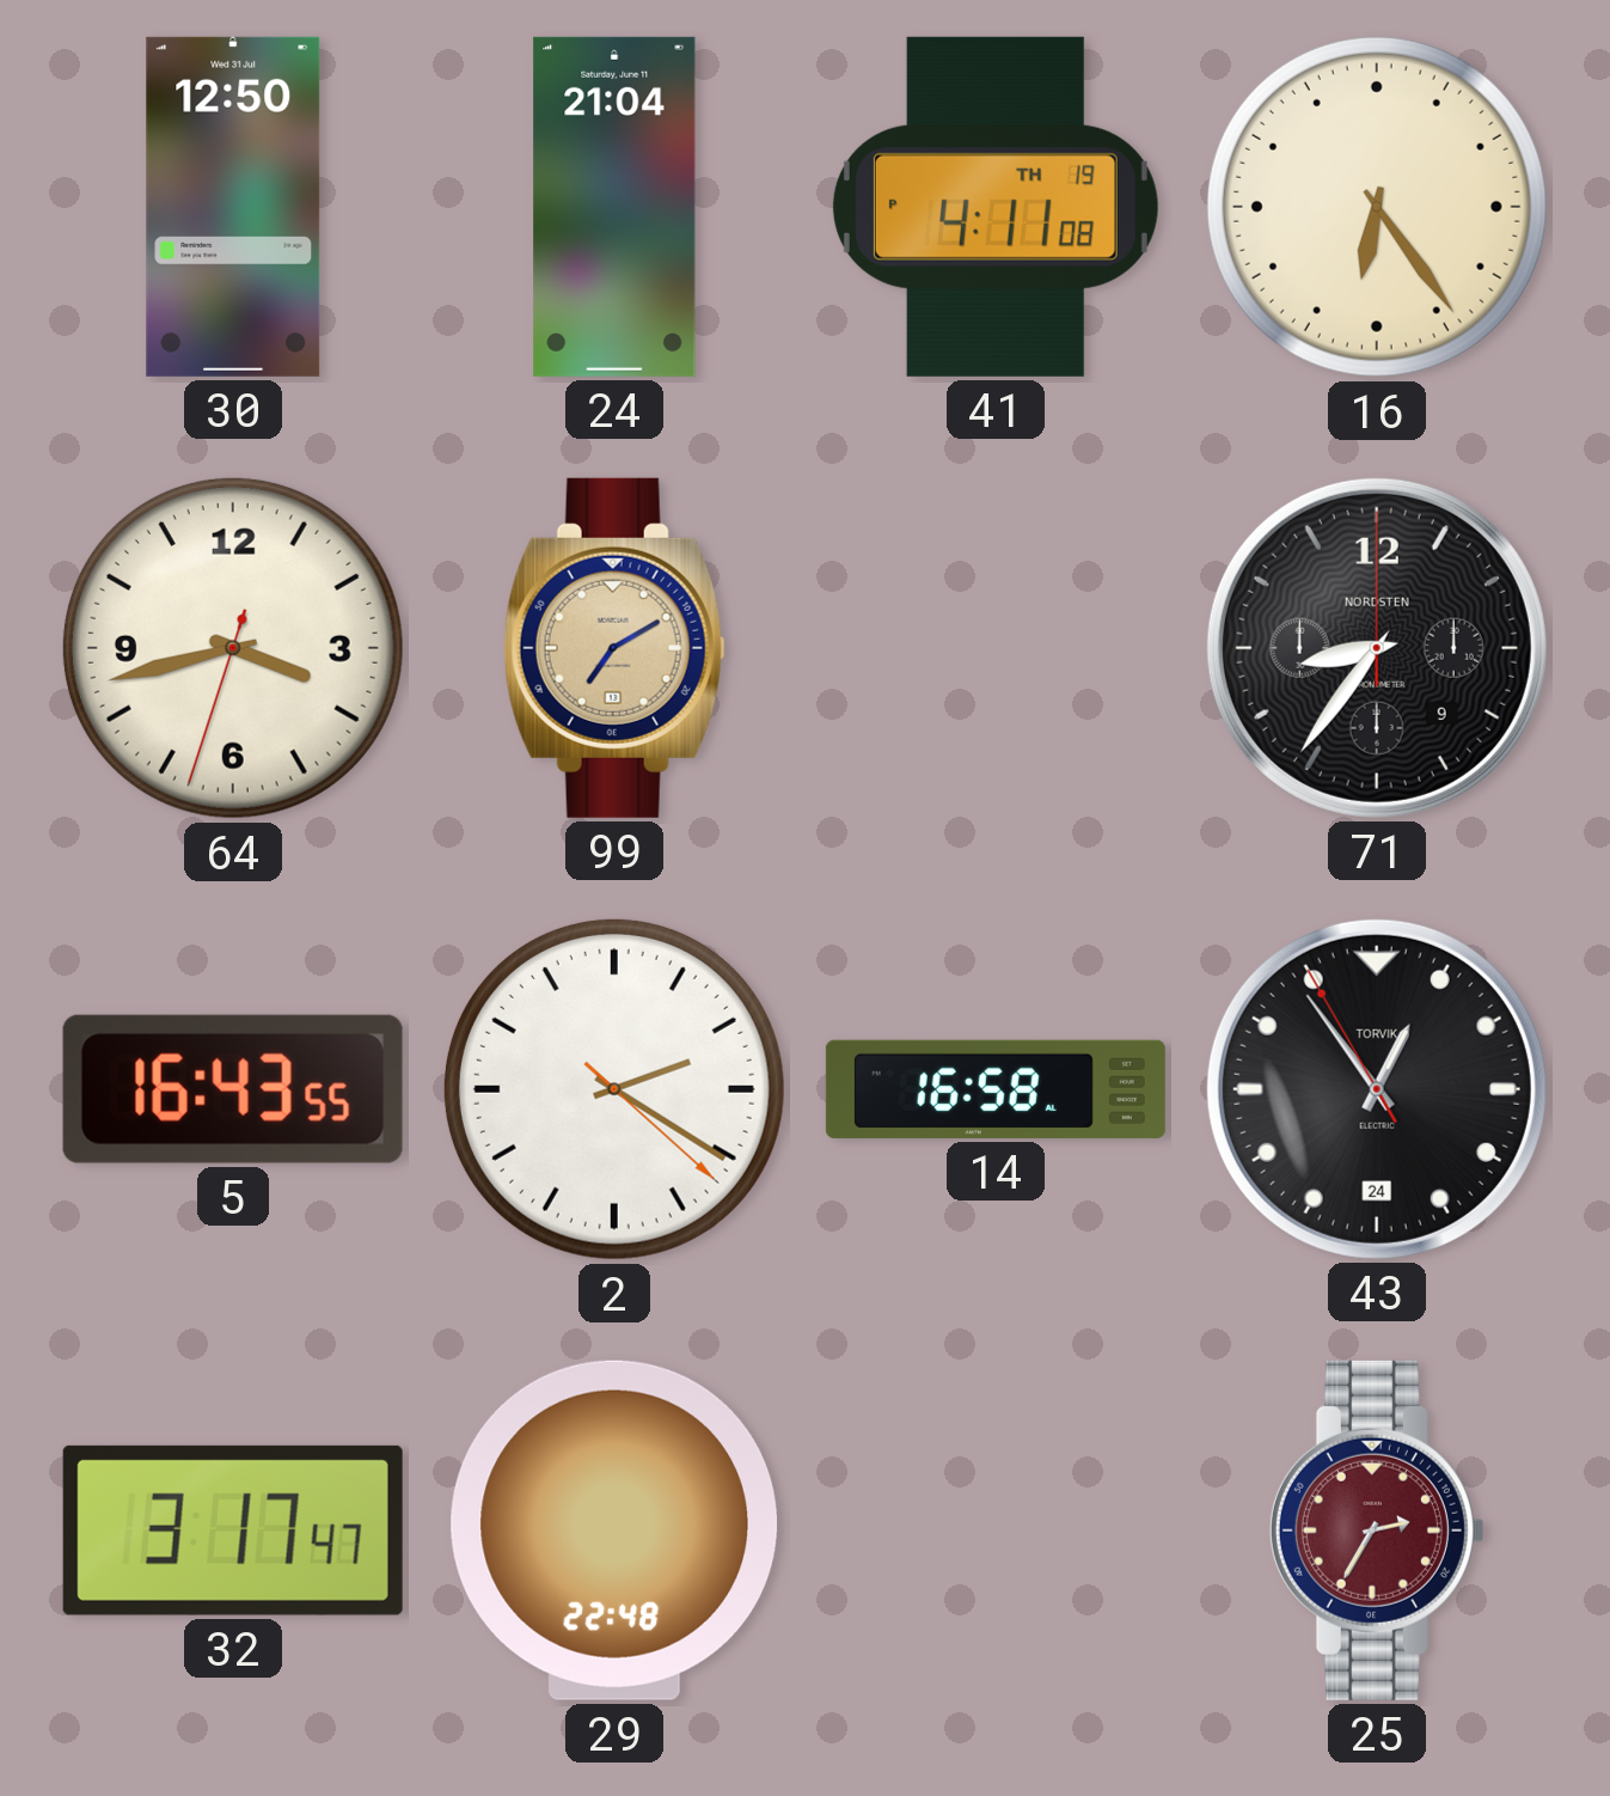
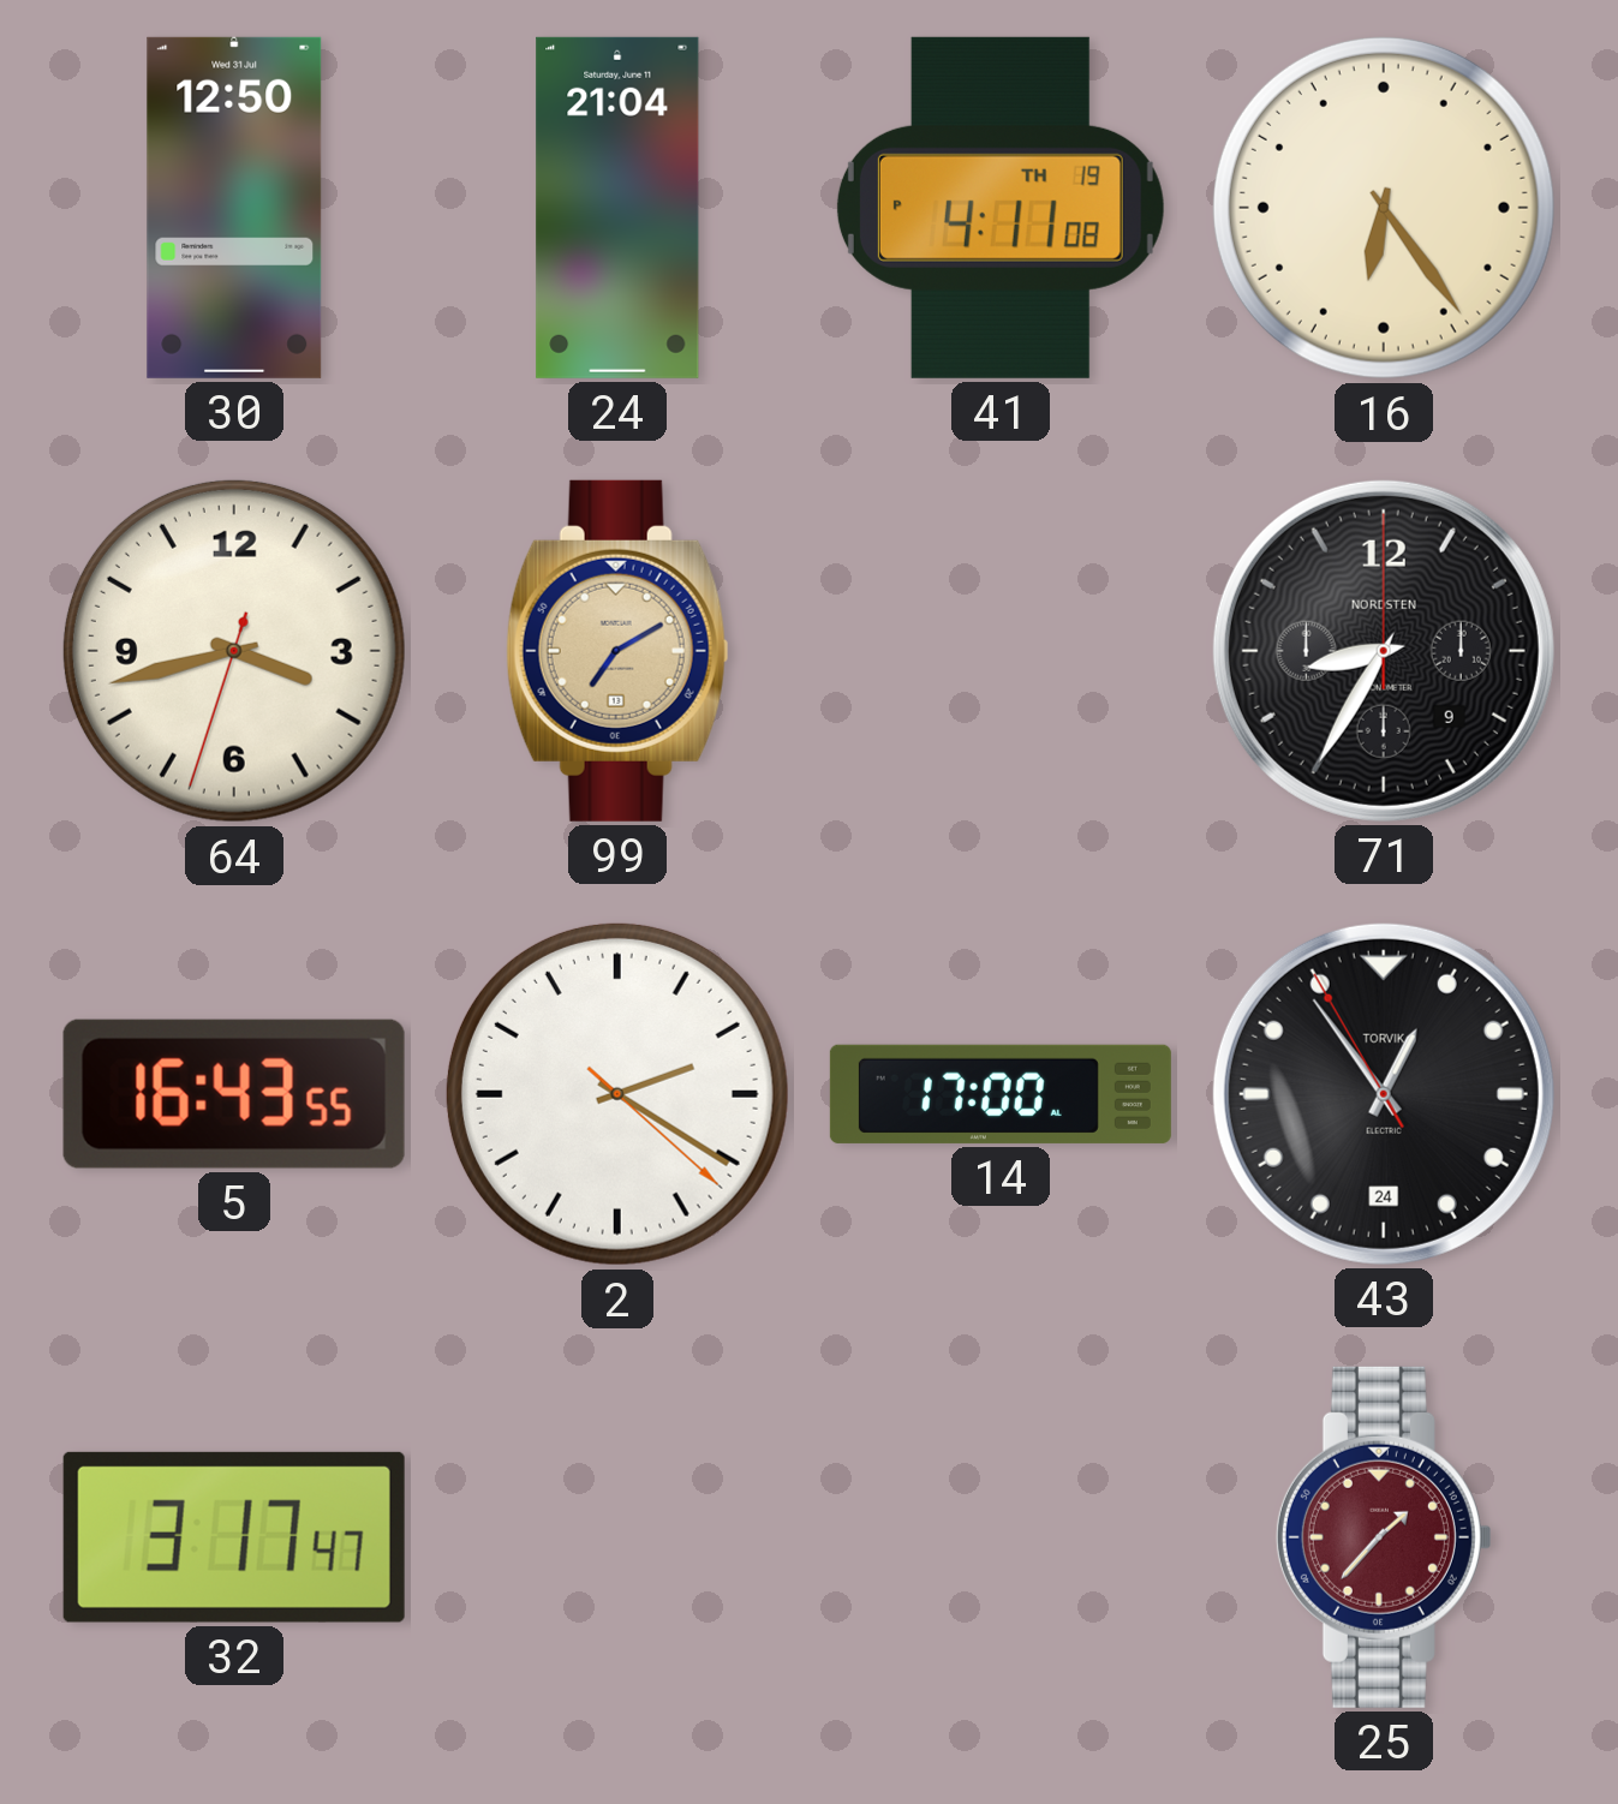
71: 8:36 -> 8:35
14: 16:58 -> 17:00
29: 22:48 -> none
25: 2:35 -> 1:37
